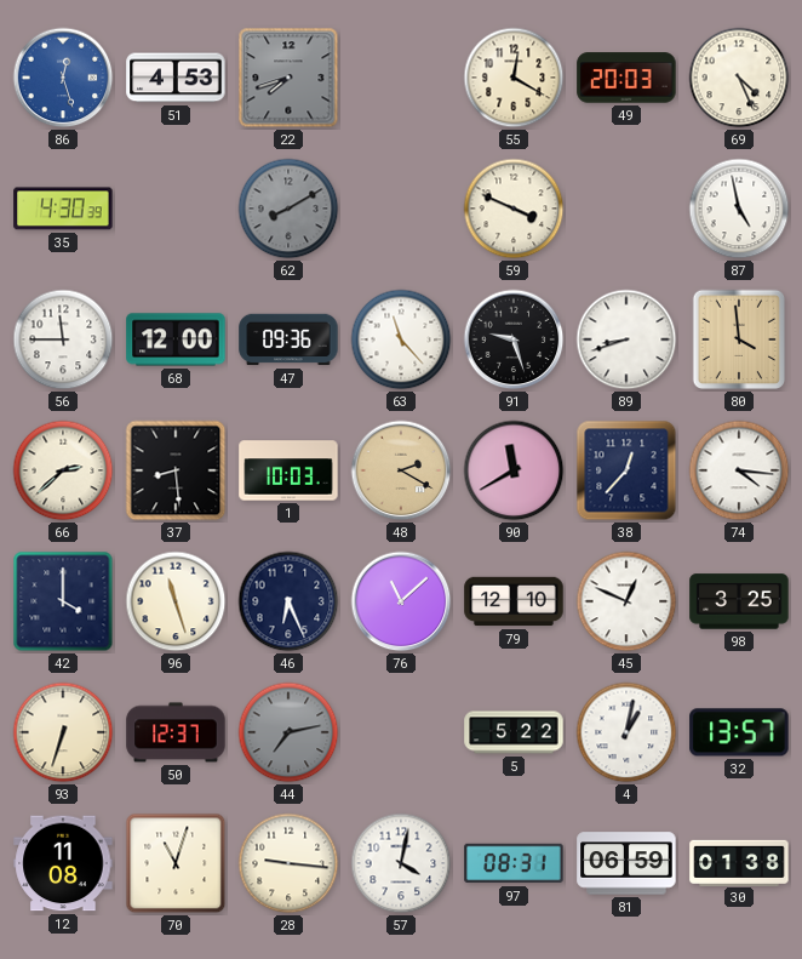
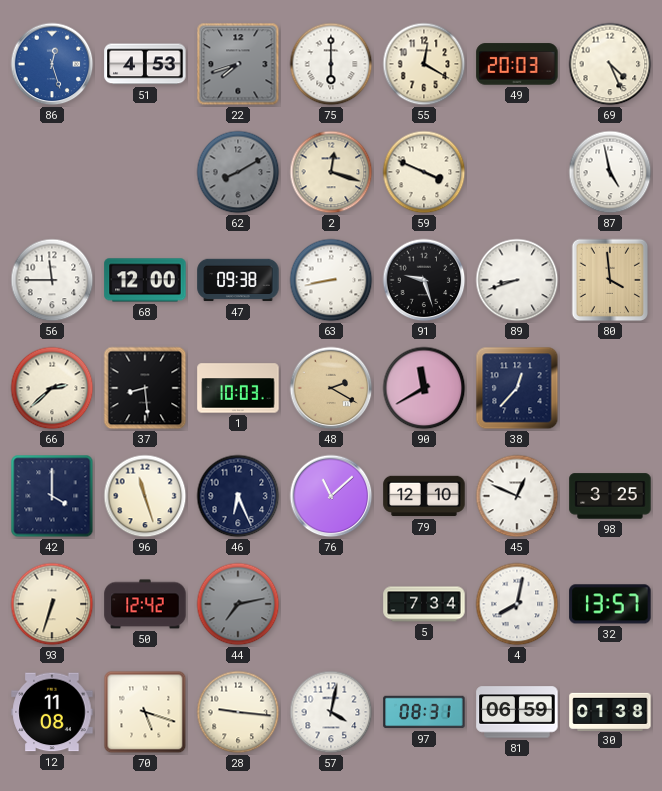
75: none -> 6:00
35: 4:30 -> none
2: none -> 12:18
47: 09:36 -> 09:38
63: 11:23 -> 8:43
74: 4:16 -> none
50: 12:37 -> 12:42
5: 5:22 -> 7:34
4: 1:02 -> 8:02
70: 11:03 -> 5:18
